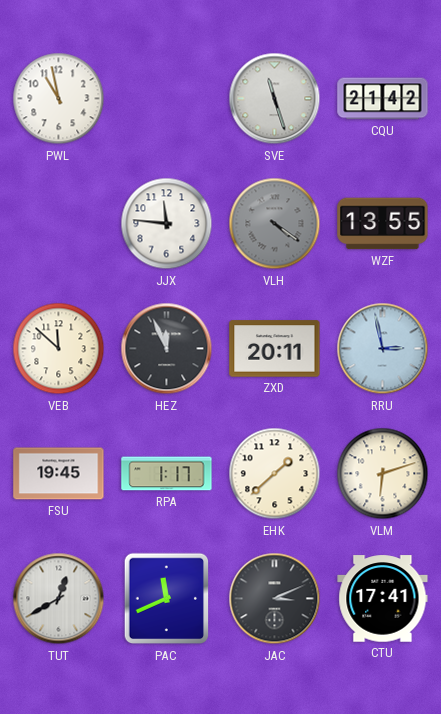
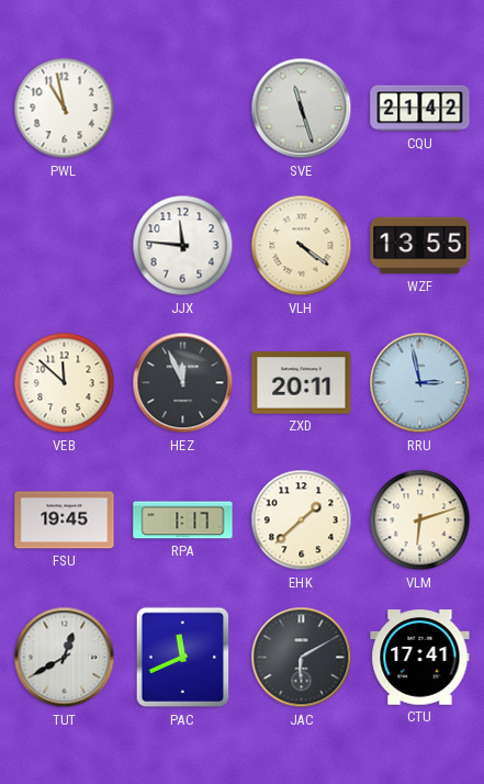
VLH dial: grey -> cream
JAC: 3:11 -> 6:10
